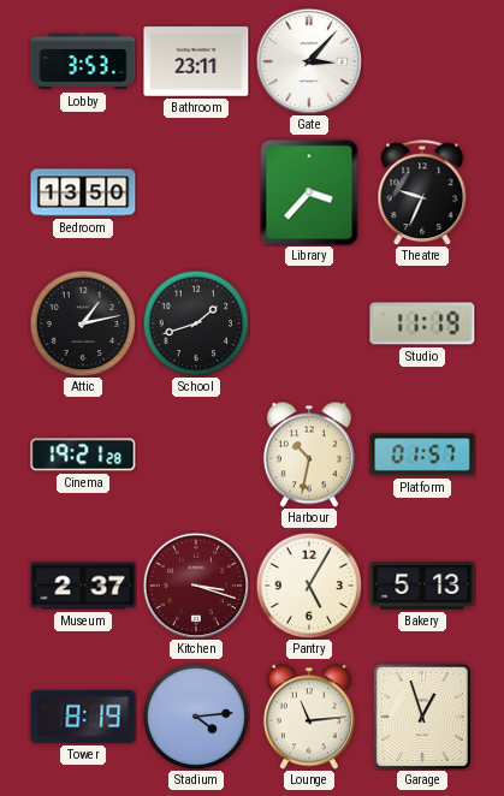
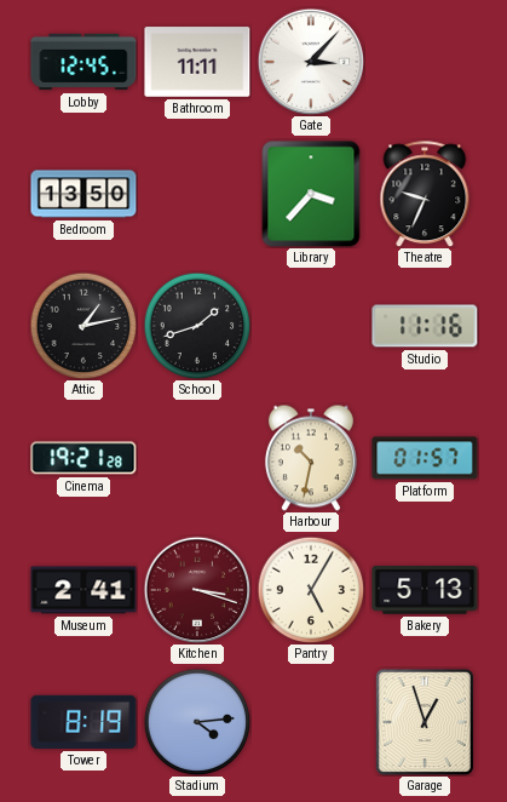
Lobby: 3:53 -> 12:45
Bathroom: 23:11 -> 11:11
Studio: 11:19 -> 11:16
Museum: 2:37 -> 2:41
Lounge: 11:14 -> none
